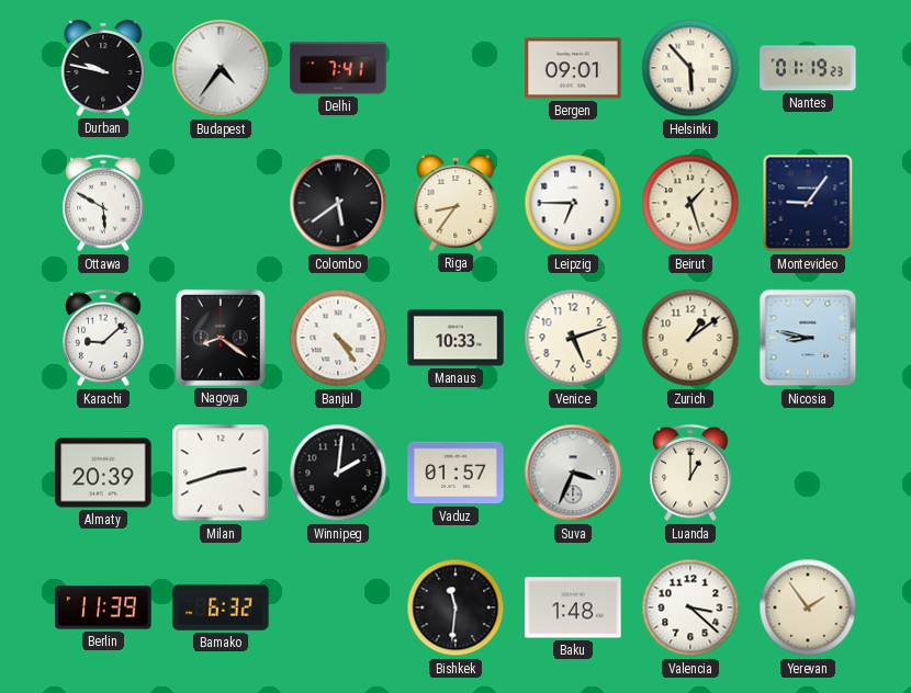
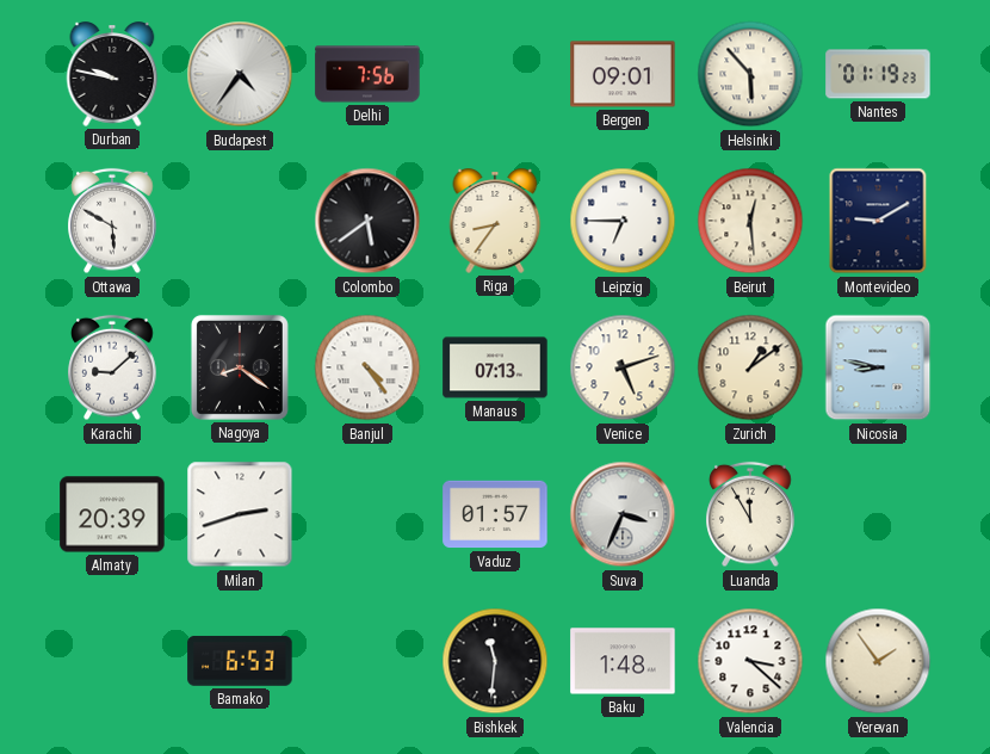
Delhi: 7:41 -> 7:56
Beirut: 1:27 -> 12:29
Montevideo: 9:06 -> 9:10
Manaus: 10:33 -> 07:13
Winnipeg: 2:01 -> none
Luanda: 1:00 -> 11:55
Berlin: 11:39 -> none
Bamako: 6:32 -> 6:53
